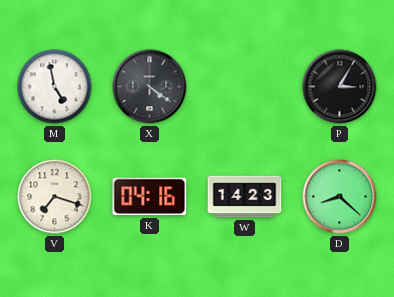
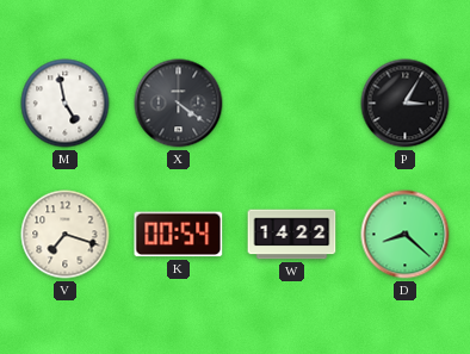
K: 04:16 -> 00:54
W: 14:23 -> 14:22
